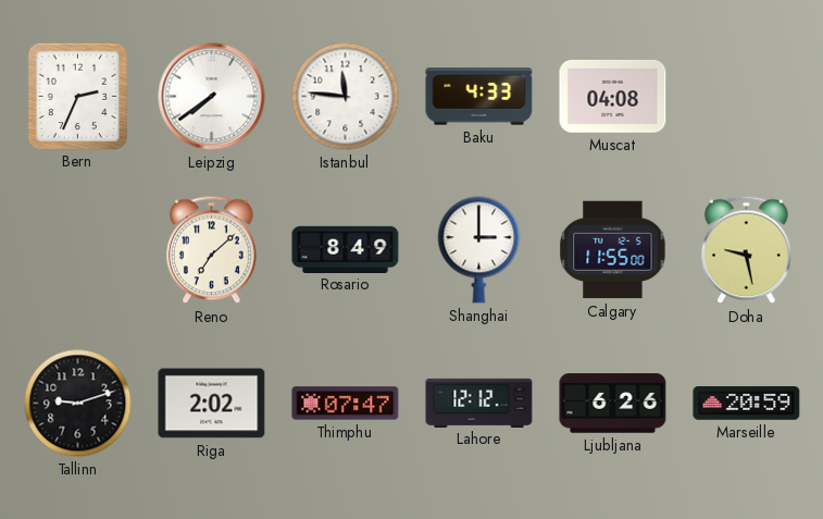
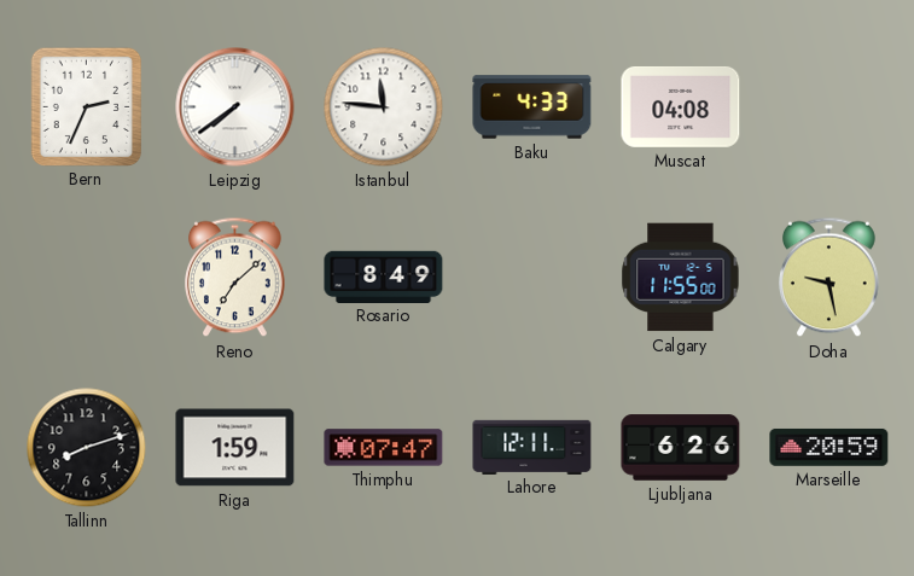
Shanghai: 3:00 -> none
Tallinn: 9:12 -> 8:12
Riga: 2:02 -> 1:59
Lahore: 12:12 -> 12:11
